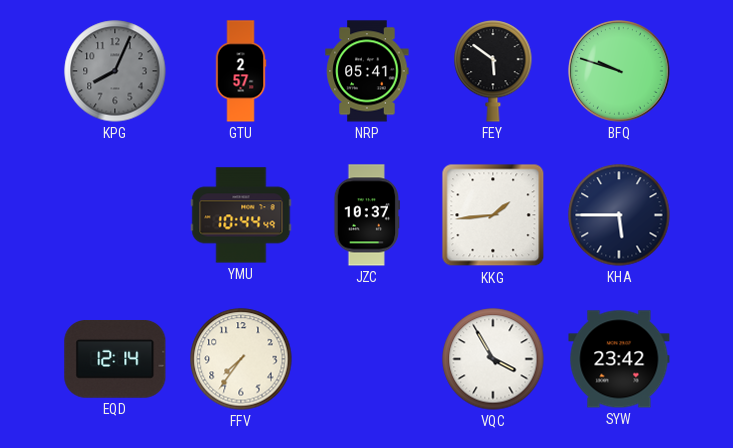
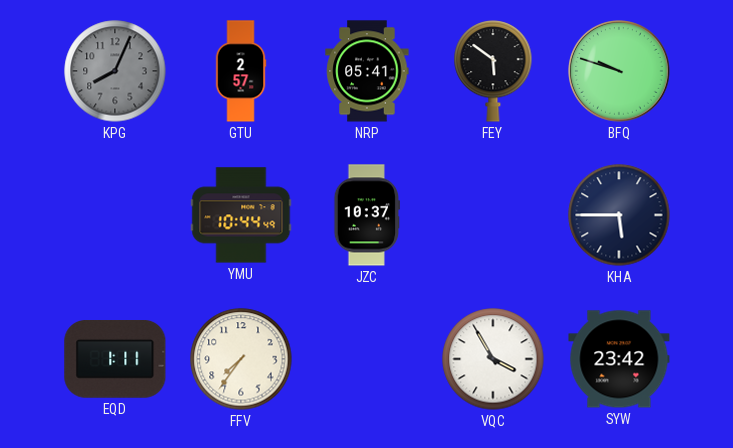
KKG: 1:44 -> none
EQD: 12:14 -> 1:11
